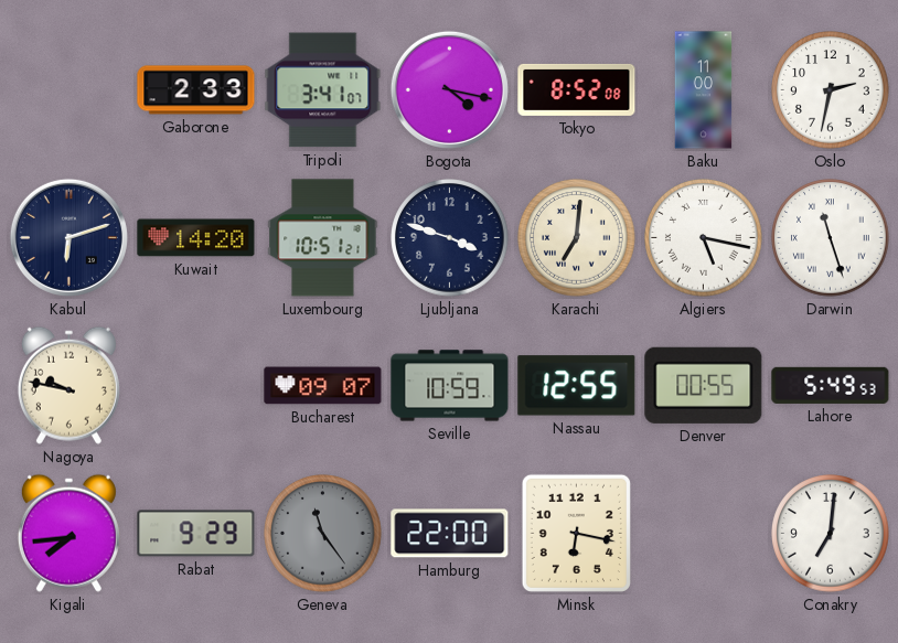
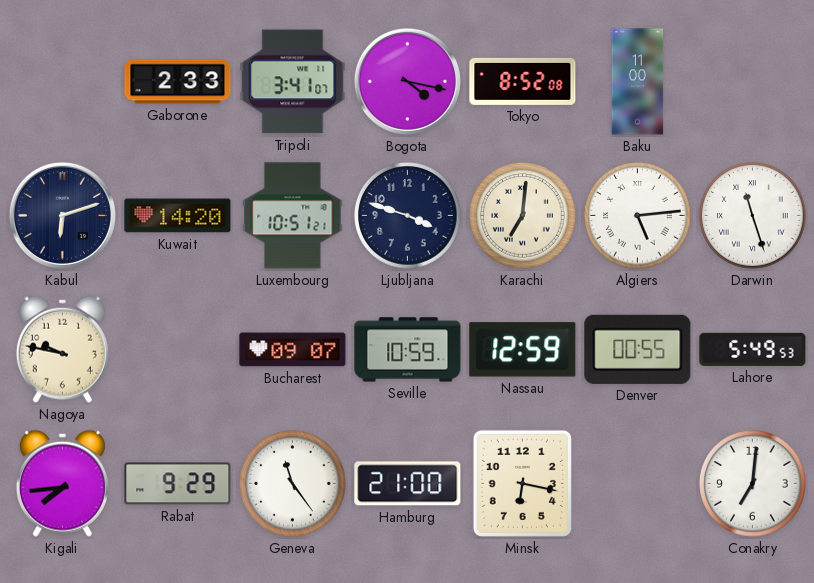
Oslo: 2:32 -> none
Algiers: 5:17 -> 5:14
Nassau: 12:55 -> 12:59
Geneva dial: grey -> white
Hamburg: 22:00 -> 21:00
